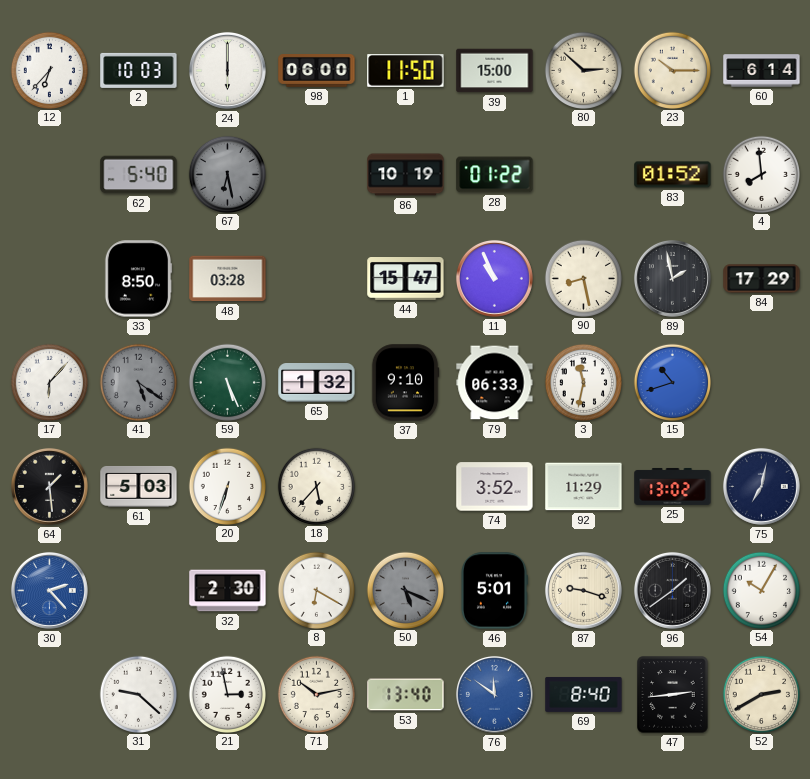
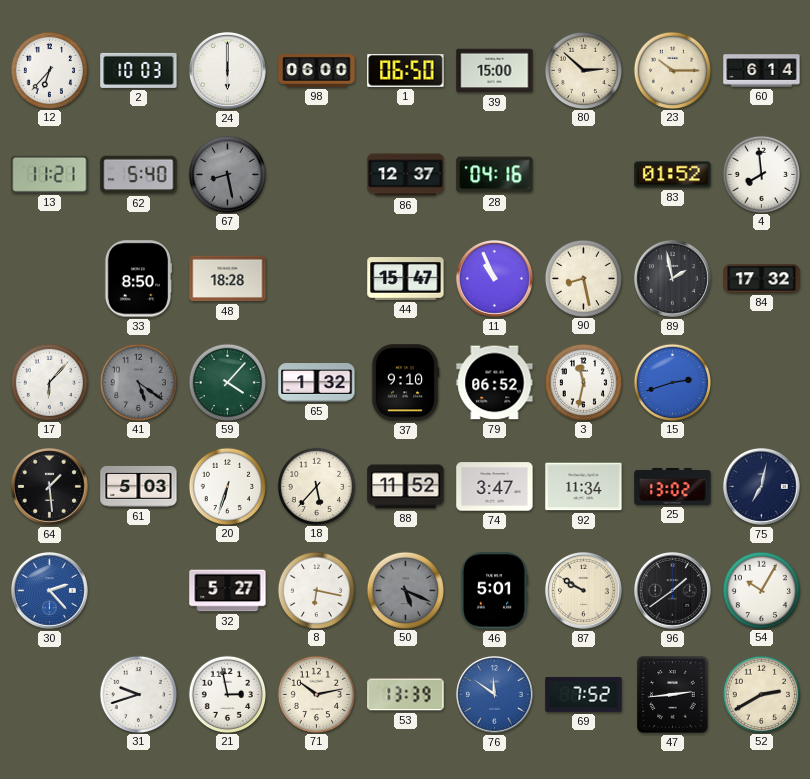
1: 11:50 -> 06:50
13: none -> 11:21
67: 6:28 -> 8:28
86: 10:19 -> 12:37
28: 01:22 -> 04:16
48: 03:28 -> 18:28
84: 17:29 -> 17:32
59: 5:26 -> 4:07
79: 06:33 -> 06:52
15: 10:42 -> 2:42
88: none -> 11:52
74: 3:52 -> 3:47
92: 11:29 -> 11:34
32: 2:30 -> 5:27
8: 6:20 -> 6:17
87: 9:18 -> 9:50
31: 9:22 -> 9:42
53: 13:40 -> 13:39
69: 8:40 -> 7:52
